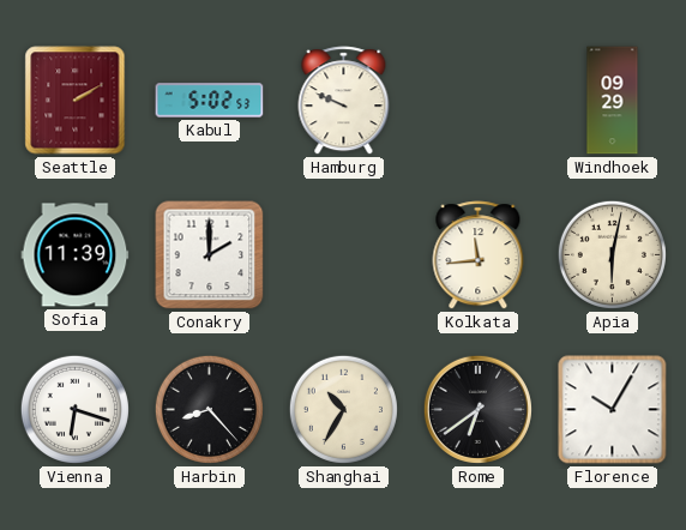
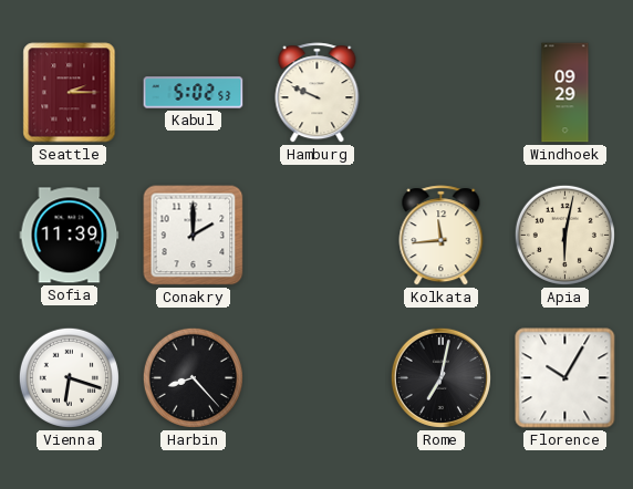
Seattle: 2:10 -> 2:15
Shanghai: 10:35 -> none
Rome: 6:39 -> 7:02
